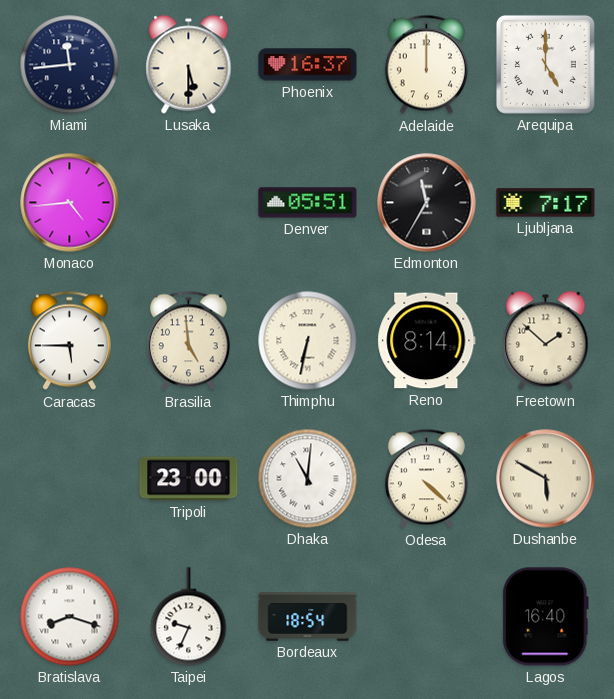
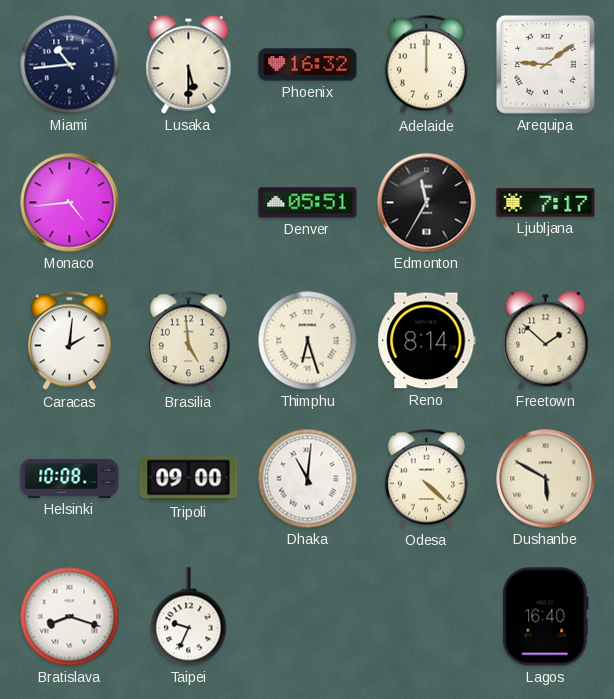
Miami: 11:44 -> 10:44
Phoenix: 16:37 -> 16:32
Arequipa: 5:00 -> 9:09
Caracas: 5:45 -> 2:01
Thimphu: 6:32 -> 6:27
Helsinki: none -> 10:08
Tripoli: 23:00 -> 09:00
Bordeaux: 18:54 -> none
